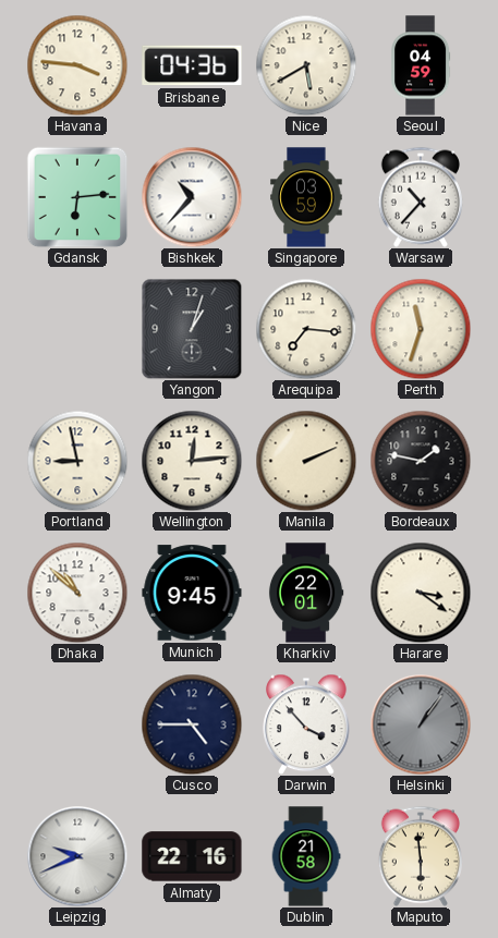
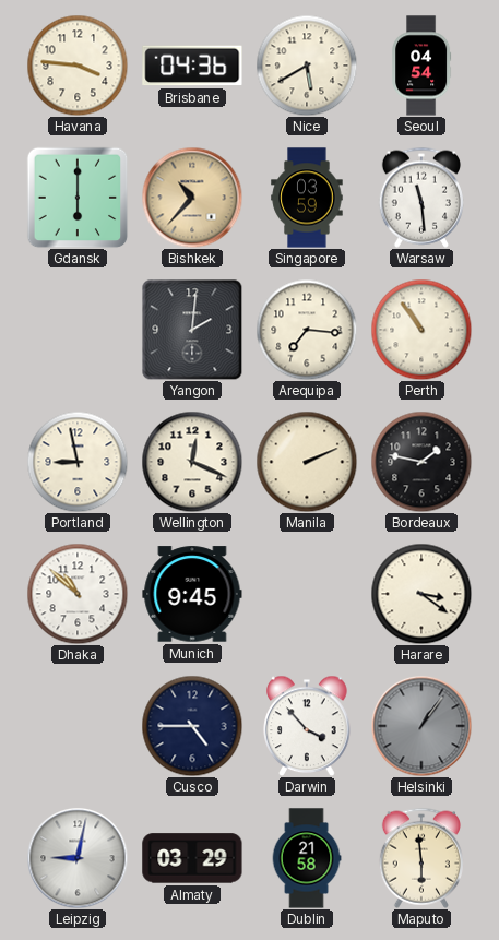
Seoul: 04:59 -> 04:54
Gdansk: 6:14 -> 6:00
Bishkek dial: white -> champagne
Warsaw: 10:37 -> 11:29
Yangon: 1:03 -> 2:01
Perth: 11:33 -> 10:54
Wellington: 12:14 -> 12:19
Kharkiv: 22:01 -> none
Leipzig: 9:41 -> 9:02
Almaty: 22:16 -> 03:29
